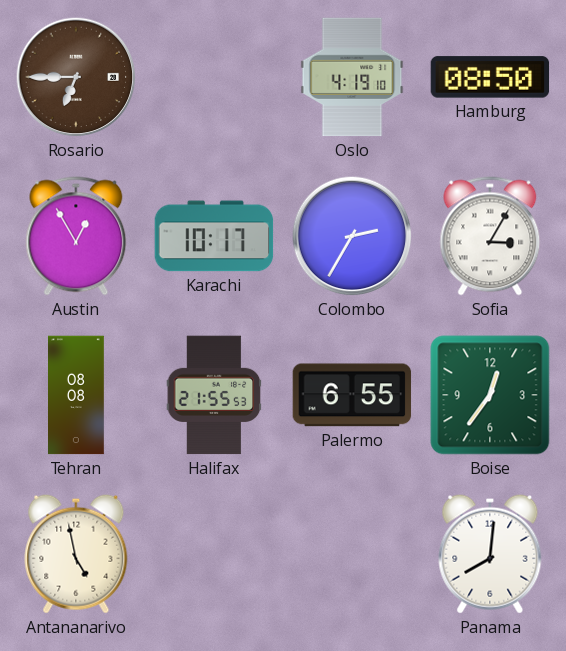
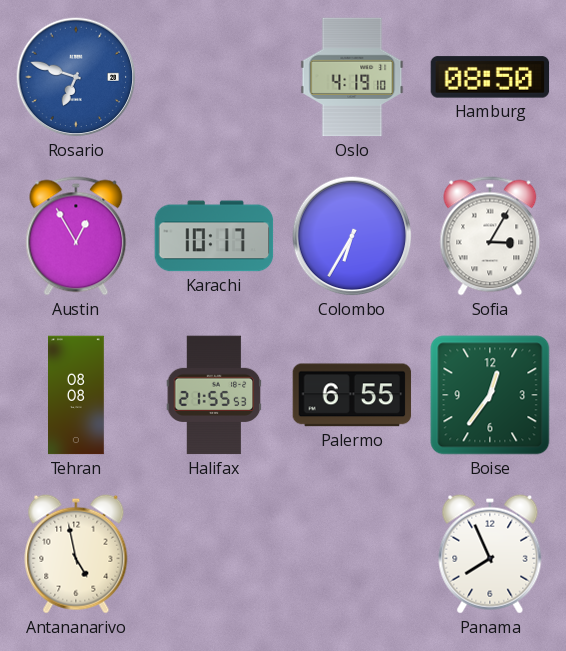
Rosario: 6:45 -> 6:48
Rosario dial: brown -> blue
Colombo: 2:35 -> 6:35
Panama: 8:01 -> 7:56
